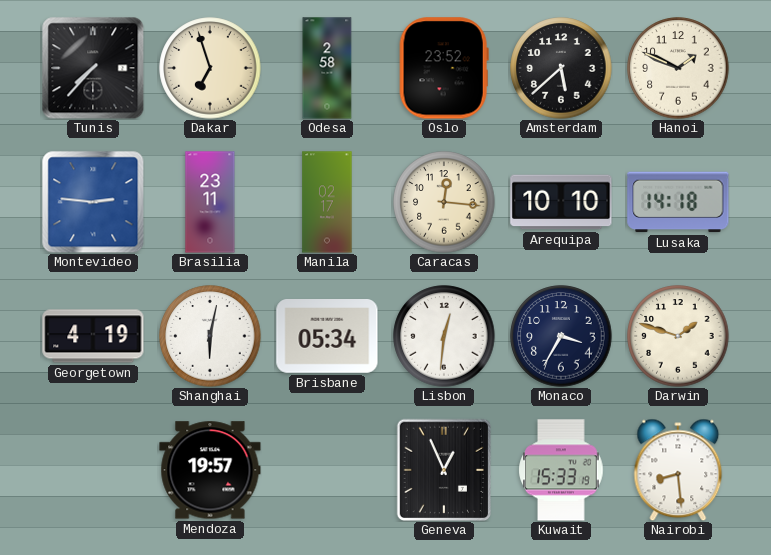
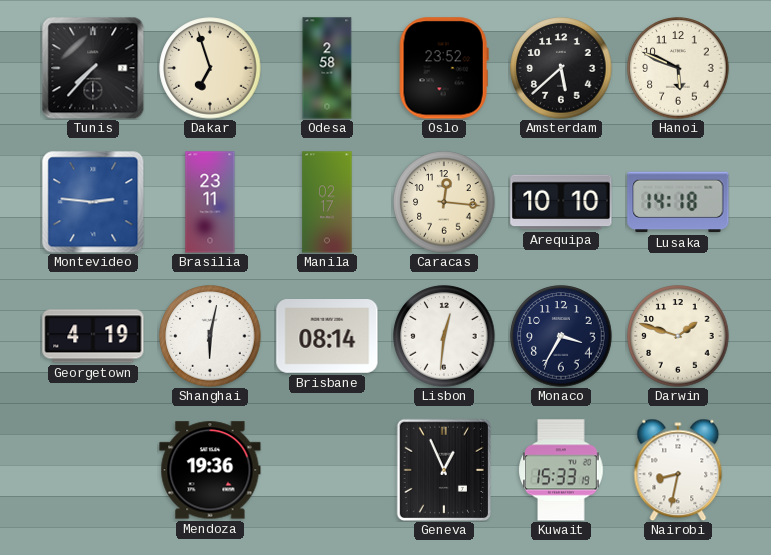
Hanoi: 1:49 -> 5:49
Brisbane: 05:34 -> 08:14
Mendoza: 19:57 -> 19:36
Nairobi: 8:29 -> 8:32
